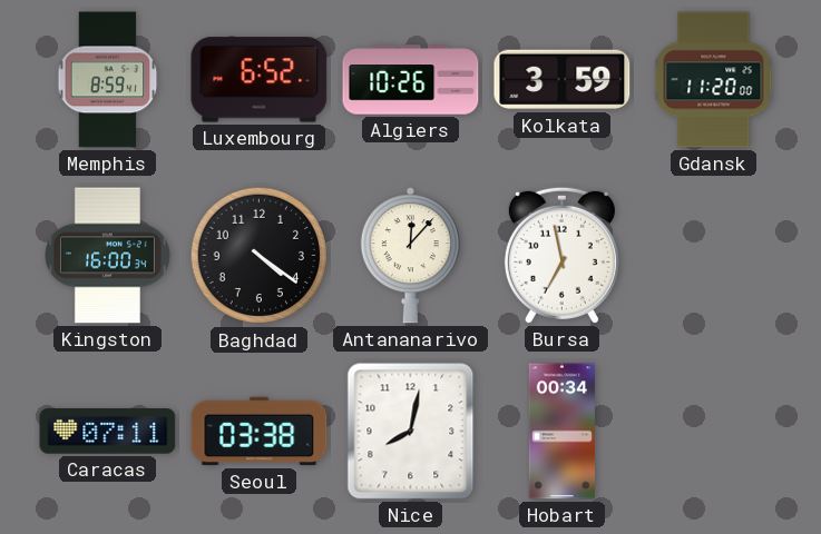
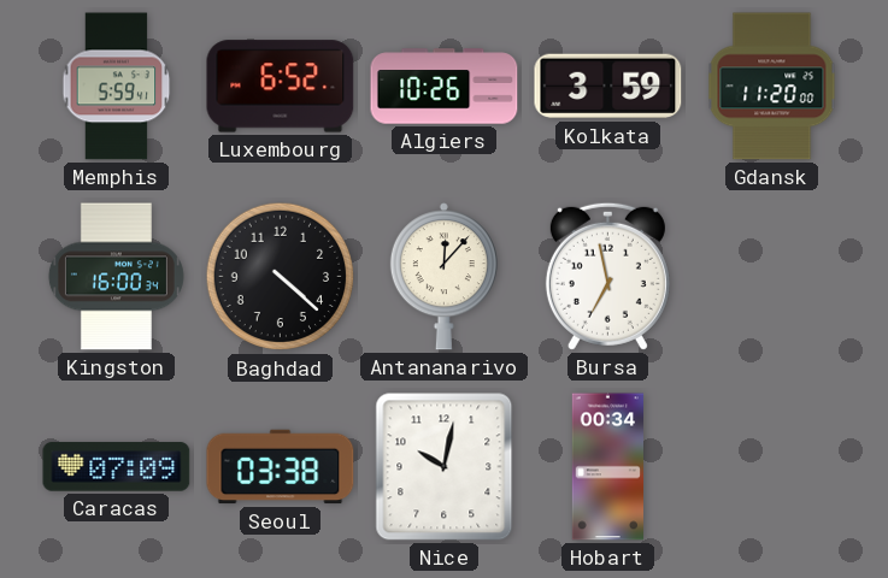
Memphis: 8:59 -> 5:59
Baghdad: 4:21 -> 4:22
Caracas: 07:11 -> 07:09
Nice: 8:02 -> 10:02
